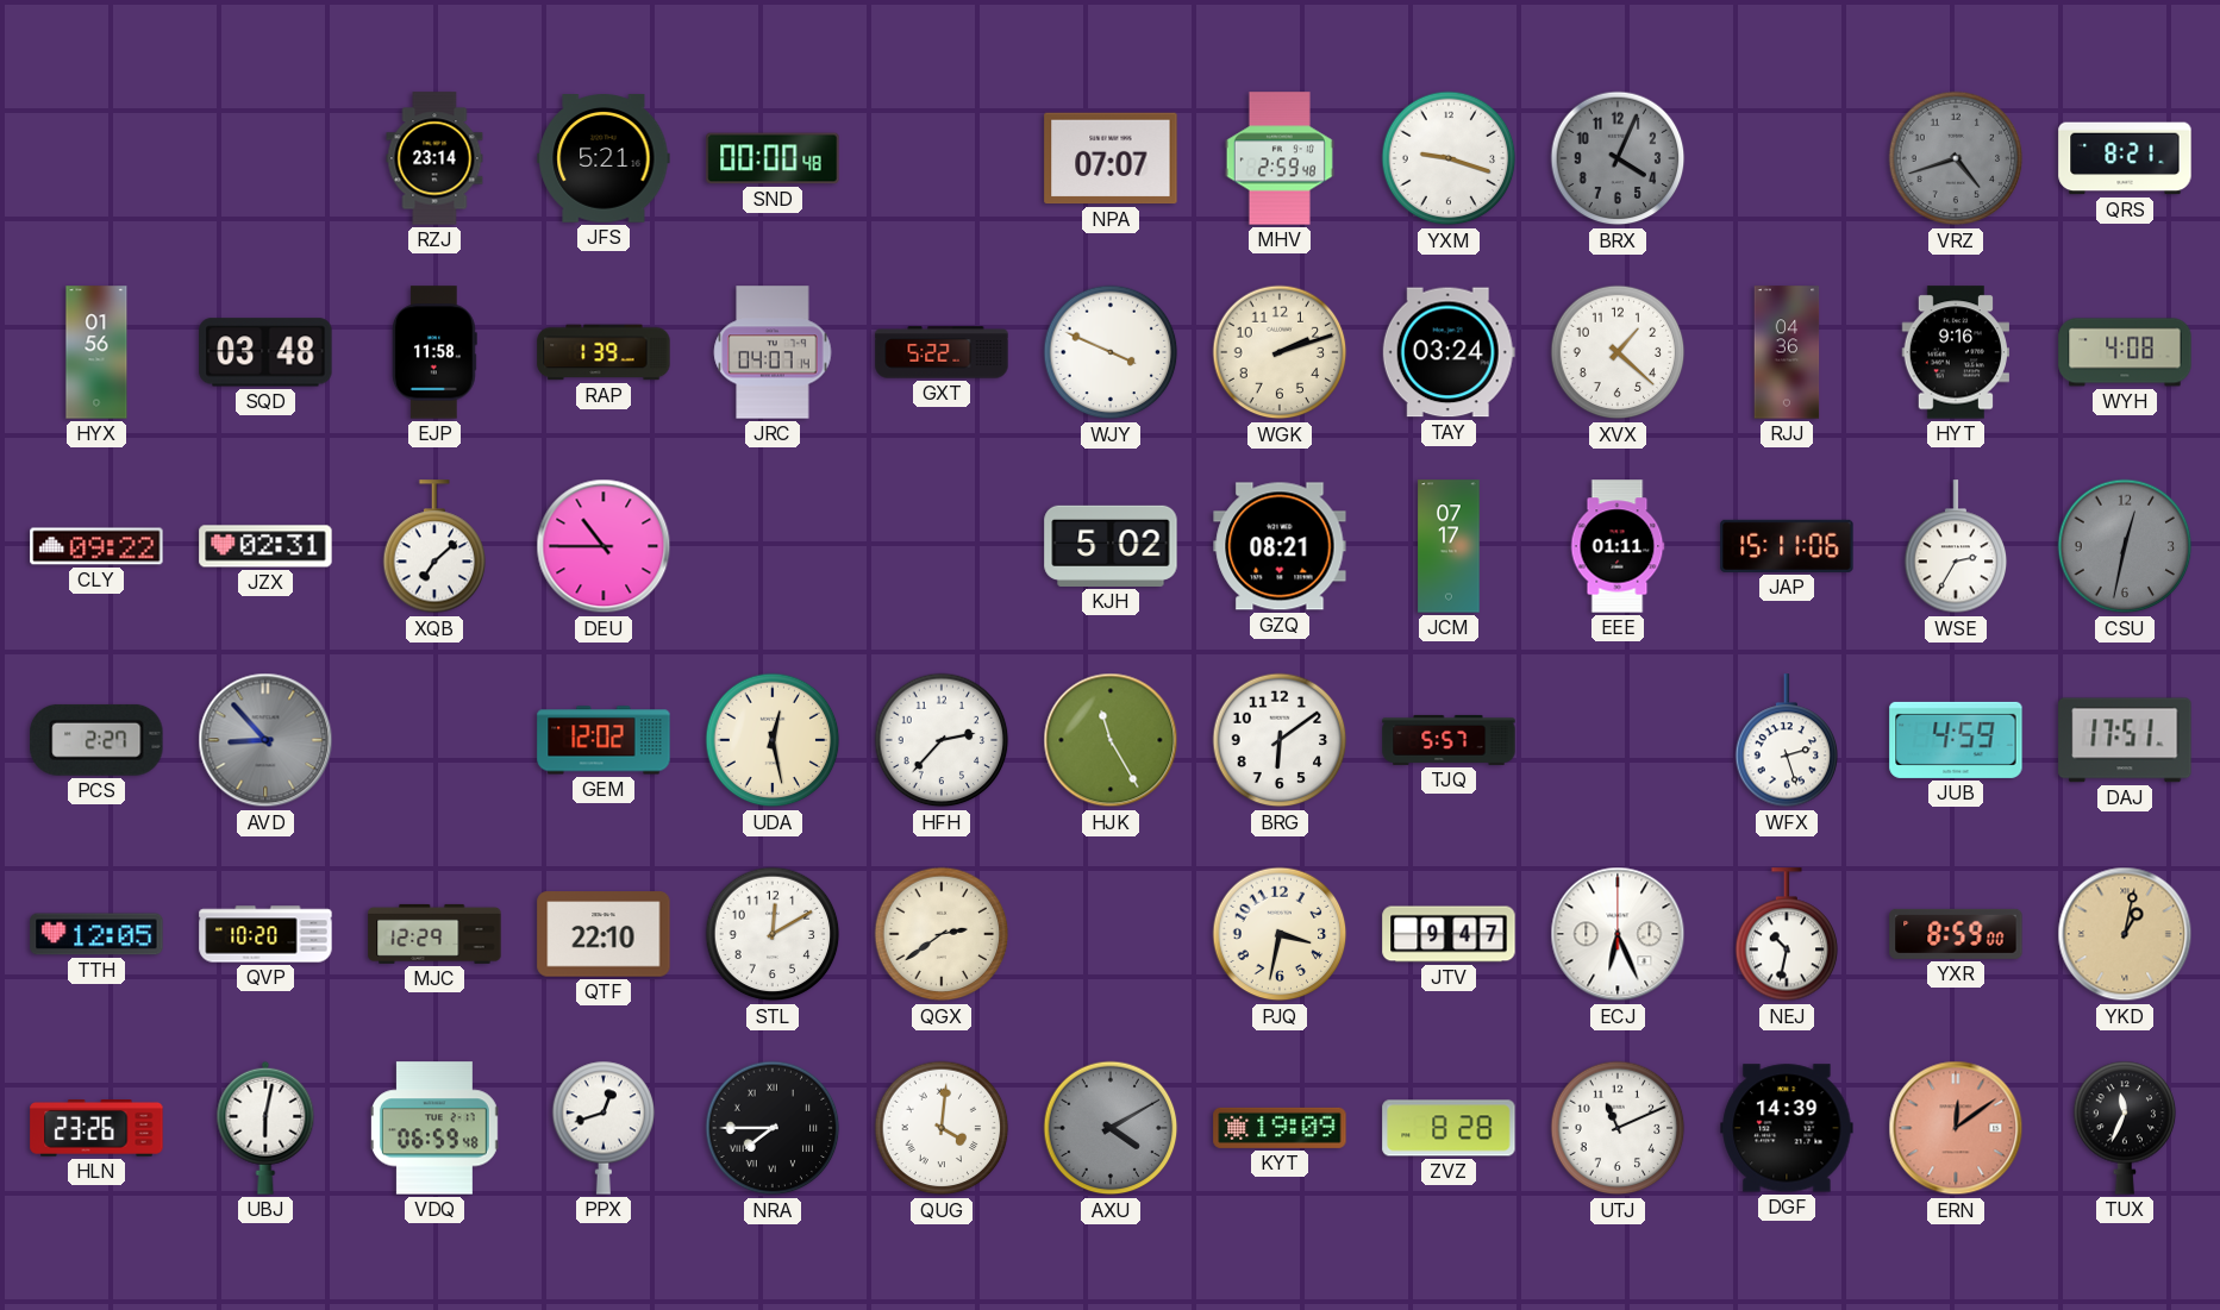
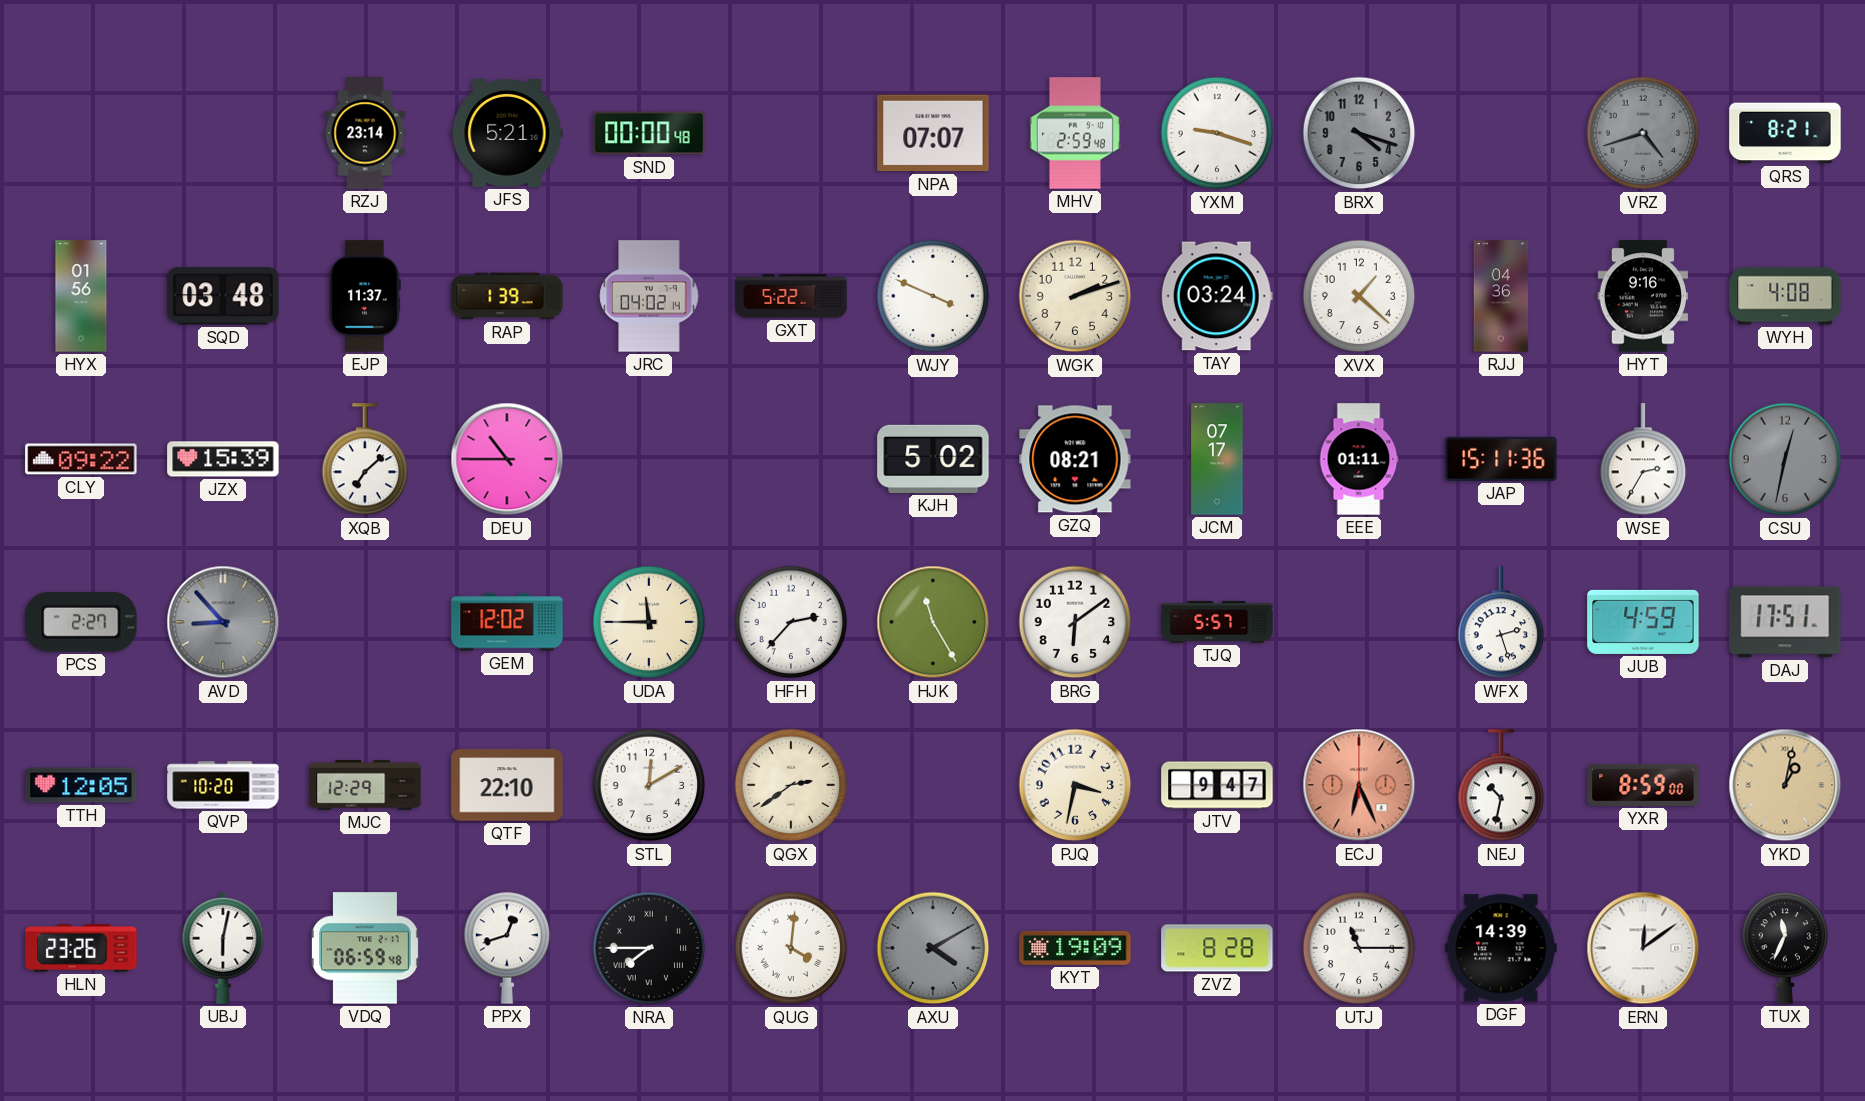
BRX: 4:04 -> 4:18
EJP: 11:58 -> 11:37
JRC: 04:07 -> 04:02
JZX: 02:31 -> 15:39
JAP: 15:11:06 -> 15:11:36
UDA: 12:28 -> 11:45
ECJ dial: white -> salmon
UTJ: 11:11 -> 11:15
ERN dial: salmon -> white
